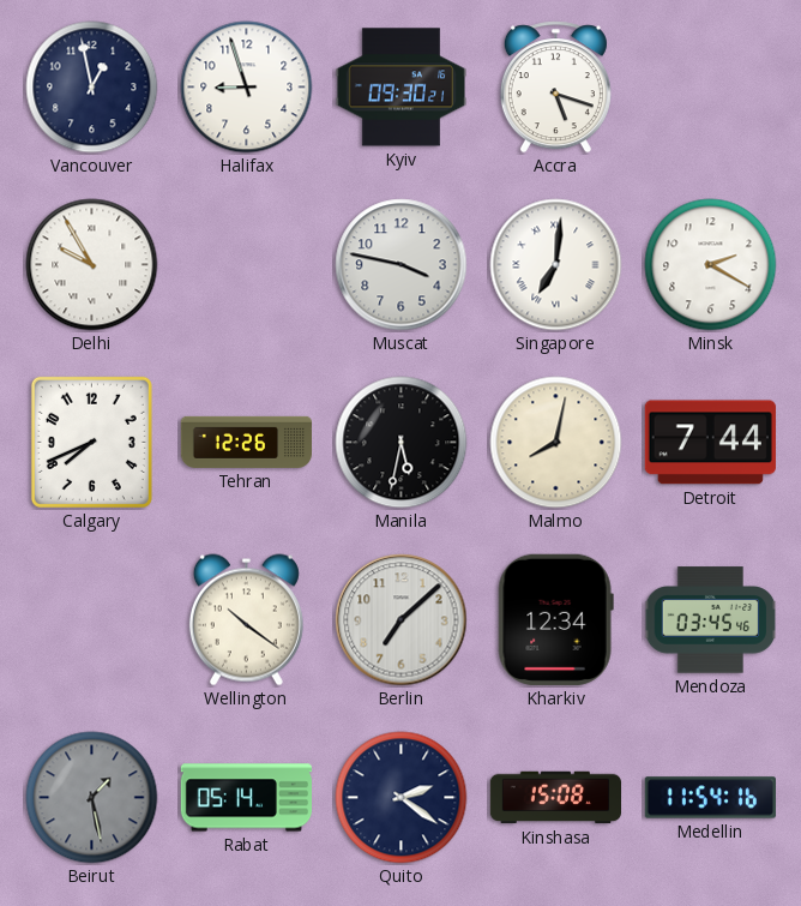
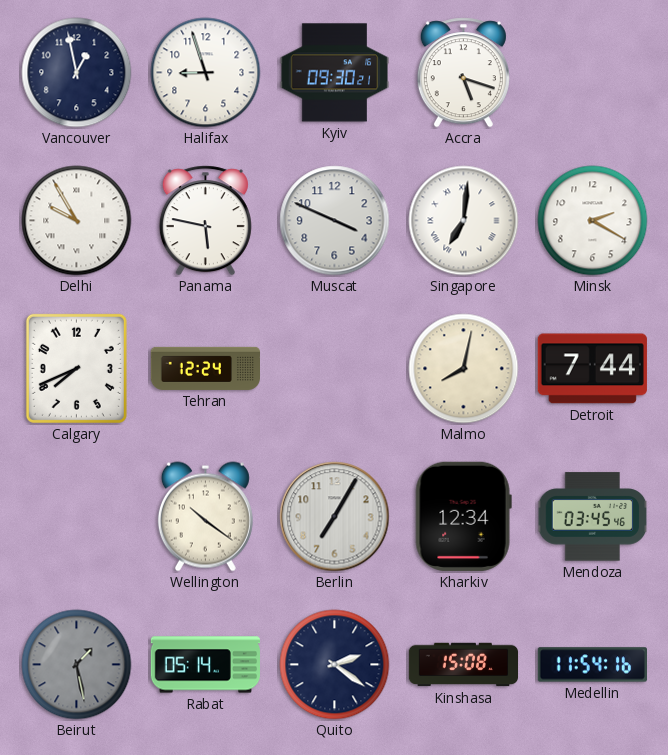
Panama: none -> 5:47
Muscat: 3:47 -> 3:49
Tehran: 12:26 -> 12:24
Manila: 5:32 -> none
Berlin: 7:08 -> 7:05
